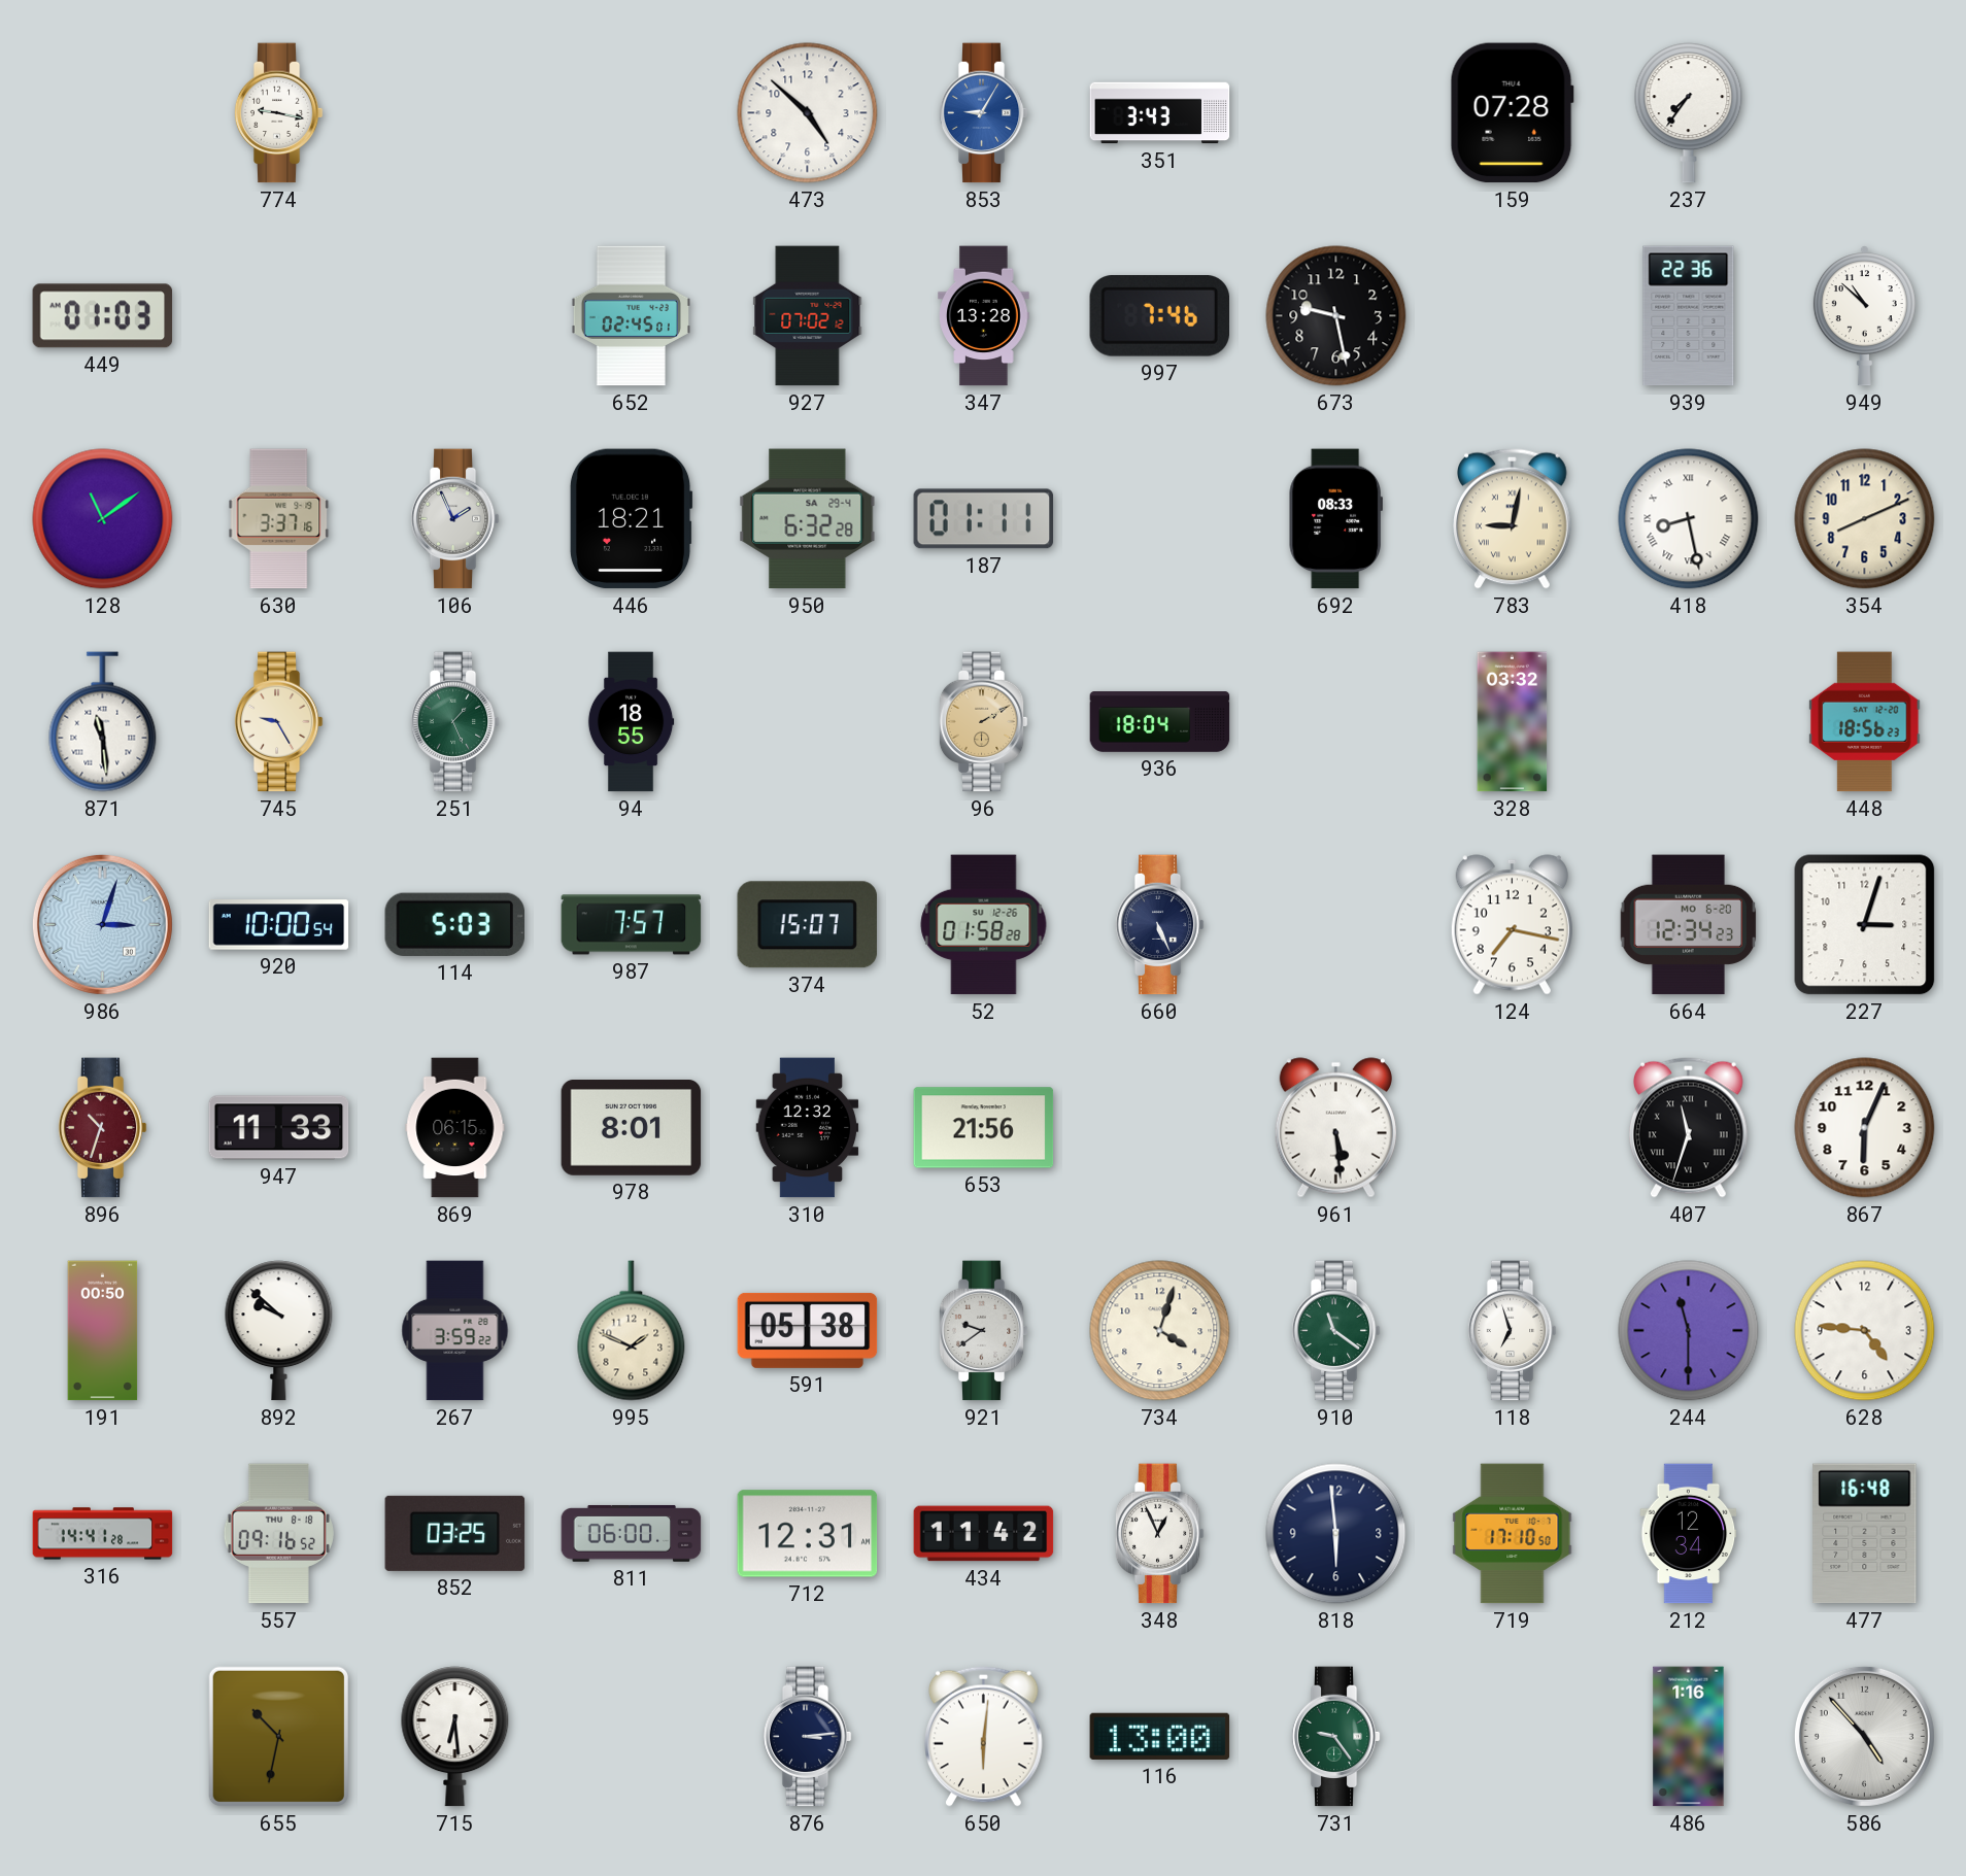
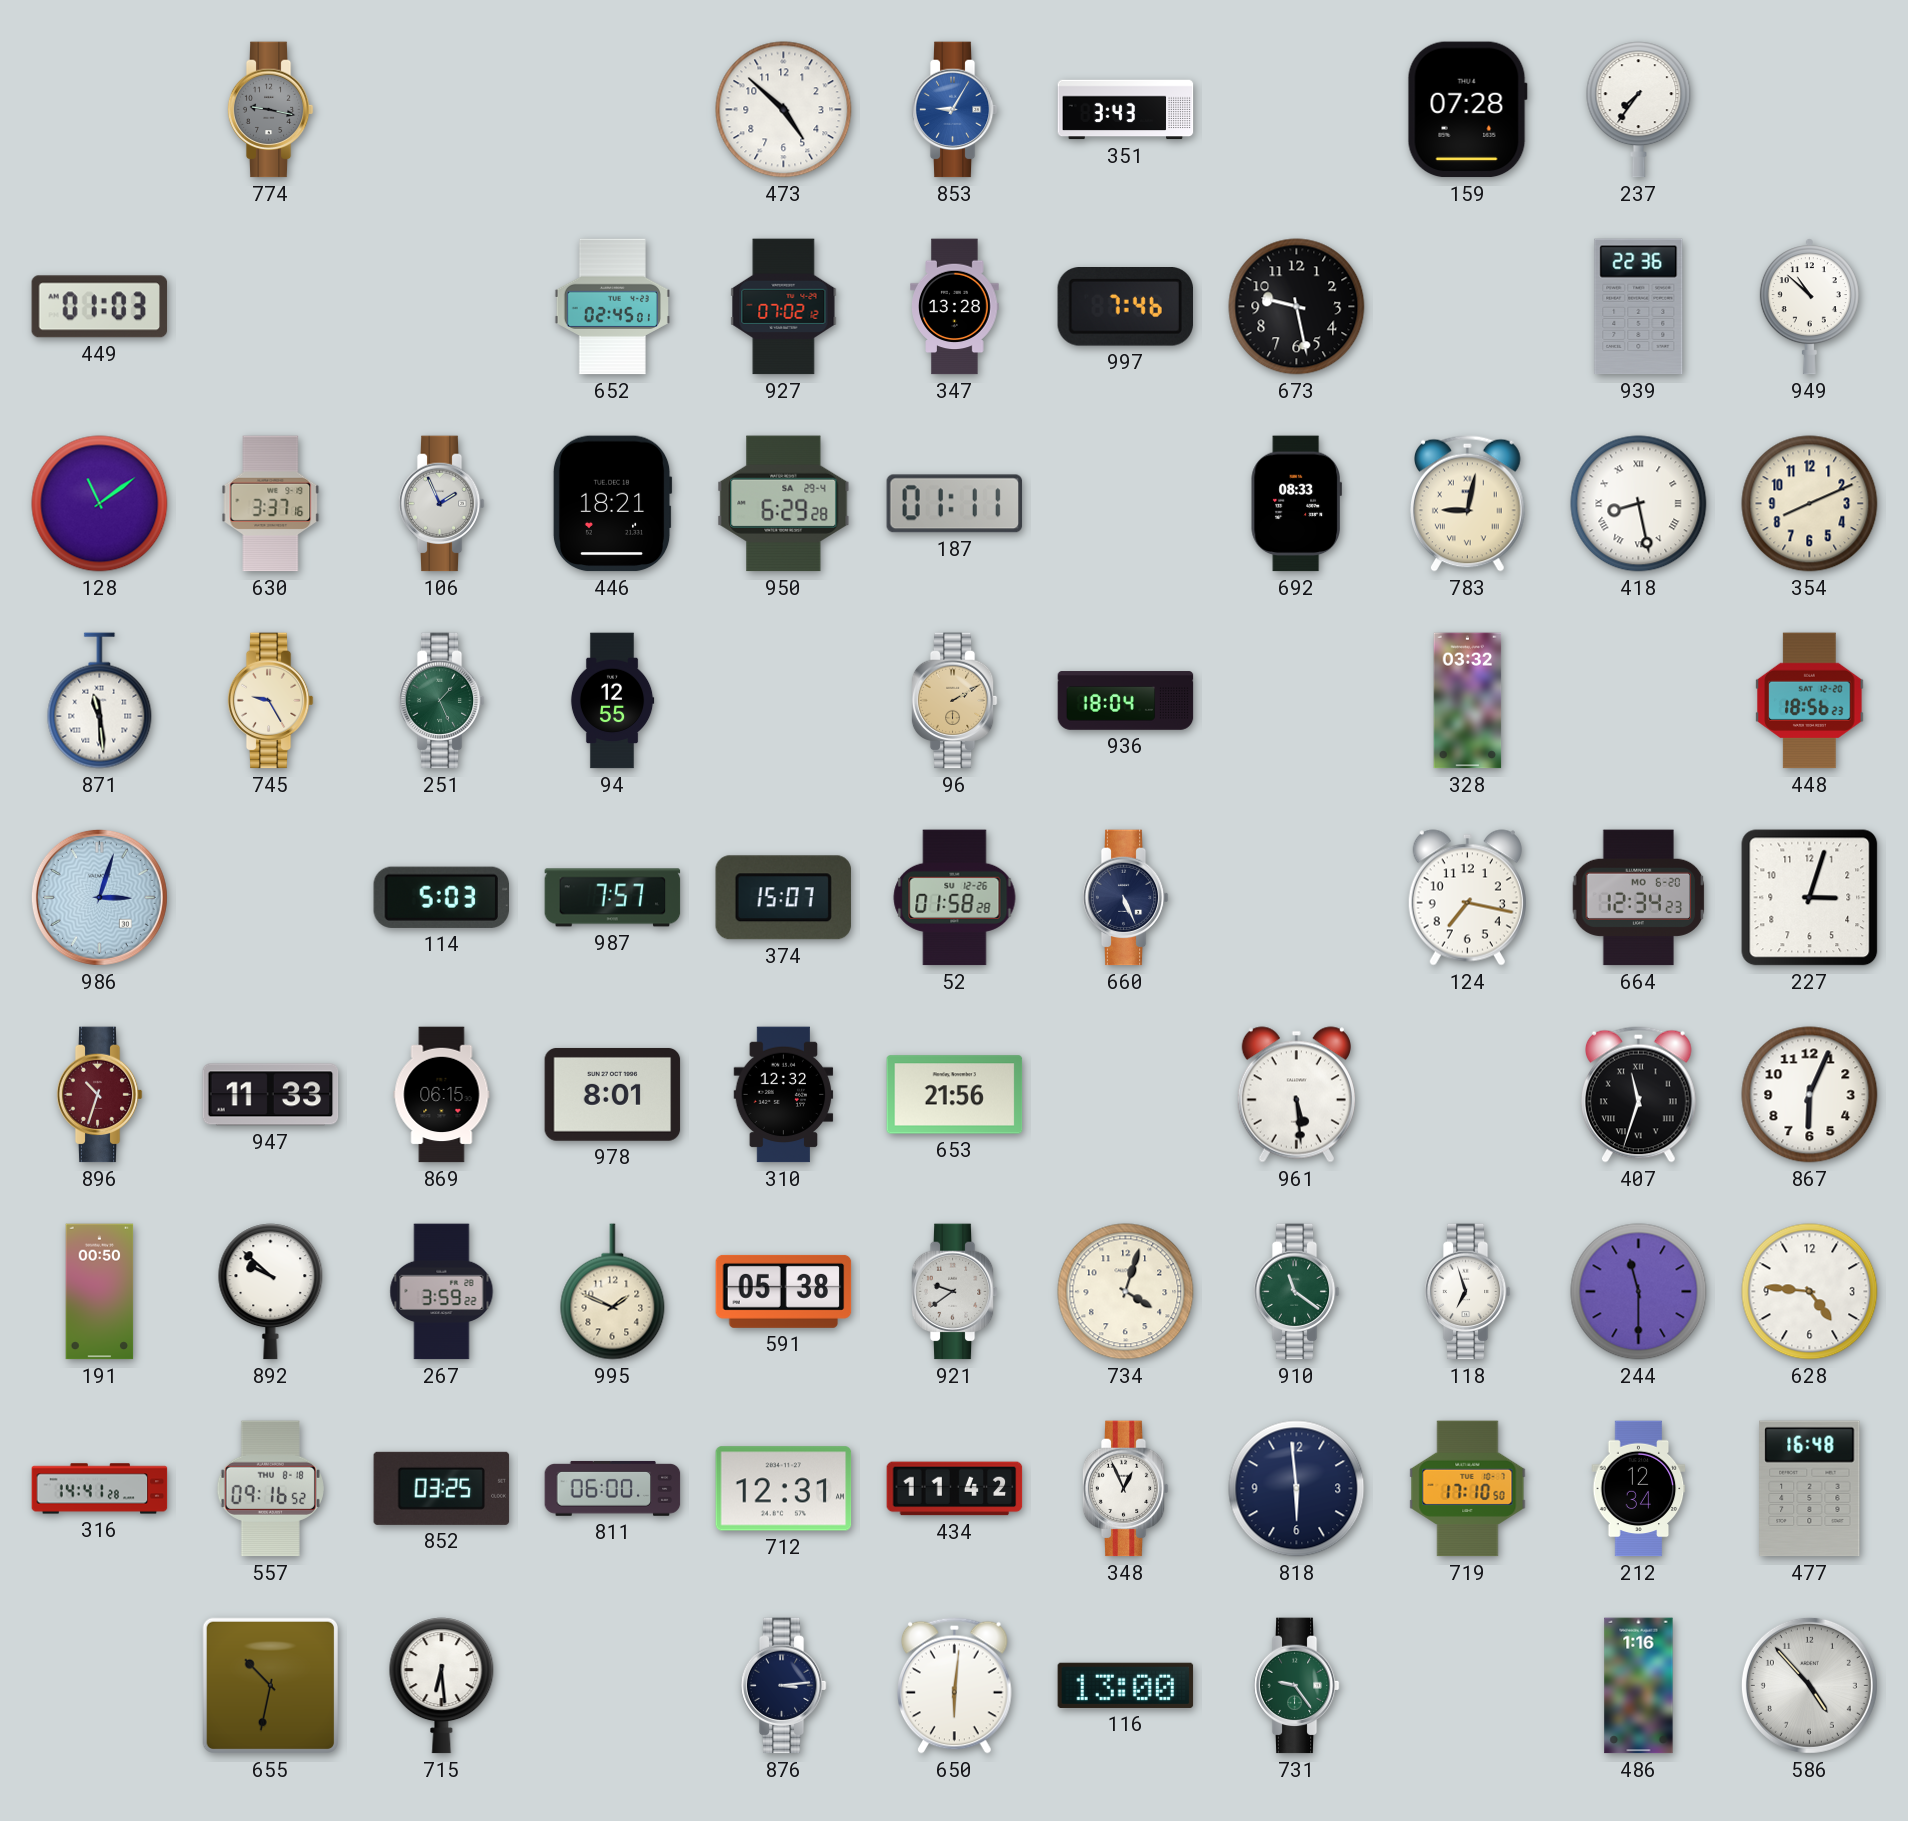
774 dial: white -> grey
950: 6:32 -> 6:29
94: 18:55 -> 12:55
920: 10:00 -> none
